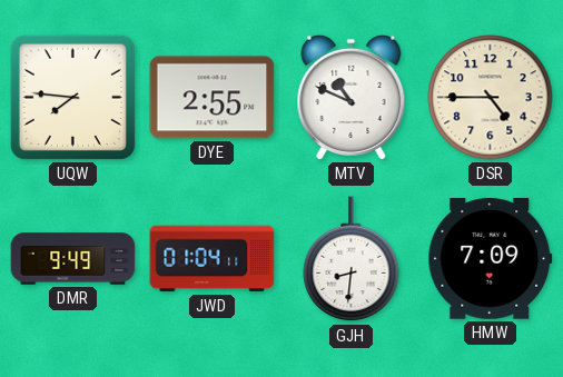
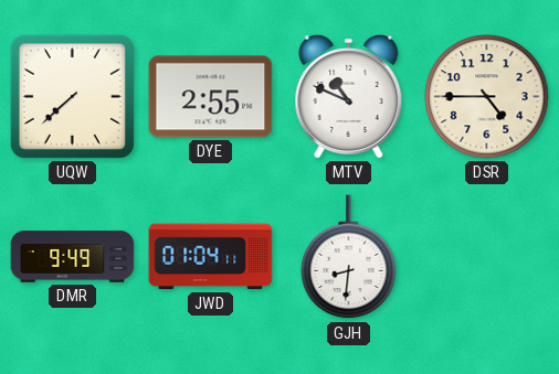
UQW: 7:46 -> 7:38
HMW: 7:09 -> none
